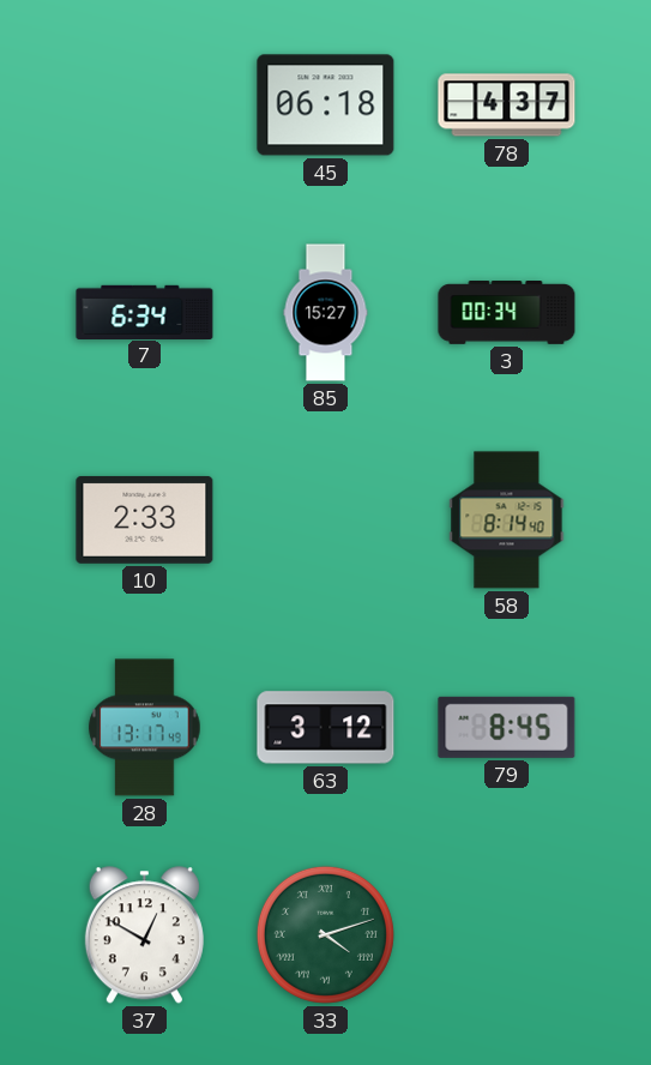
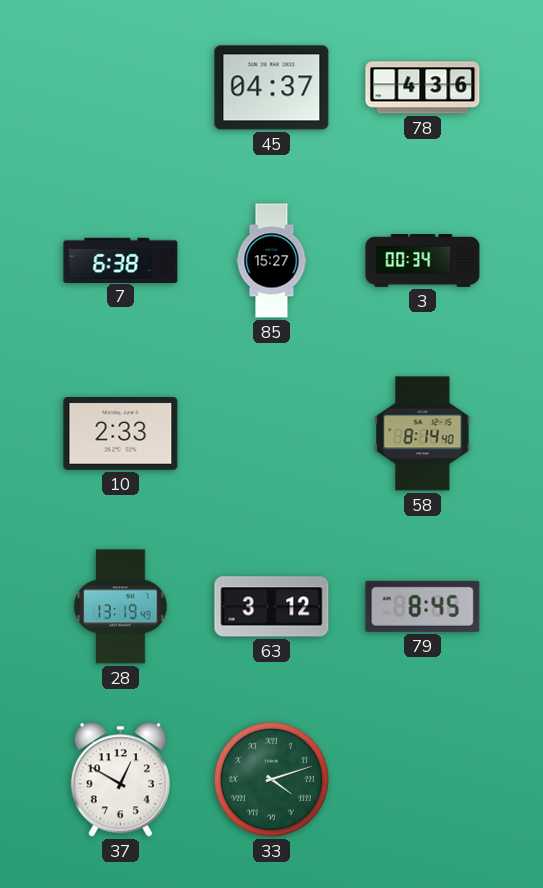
45: 06:18 -> 04:37
78: 4:37 -> 4:36
7: 6:34 -> 6:38
28: 13:17 -> 13:19
